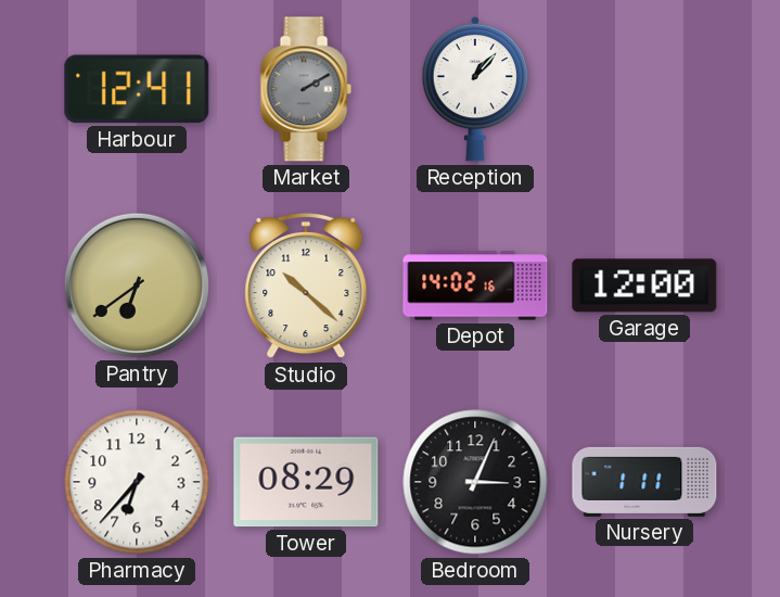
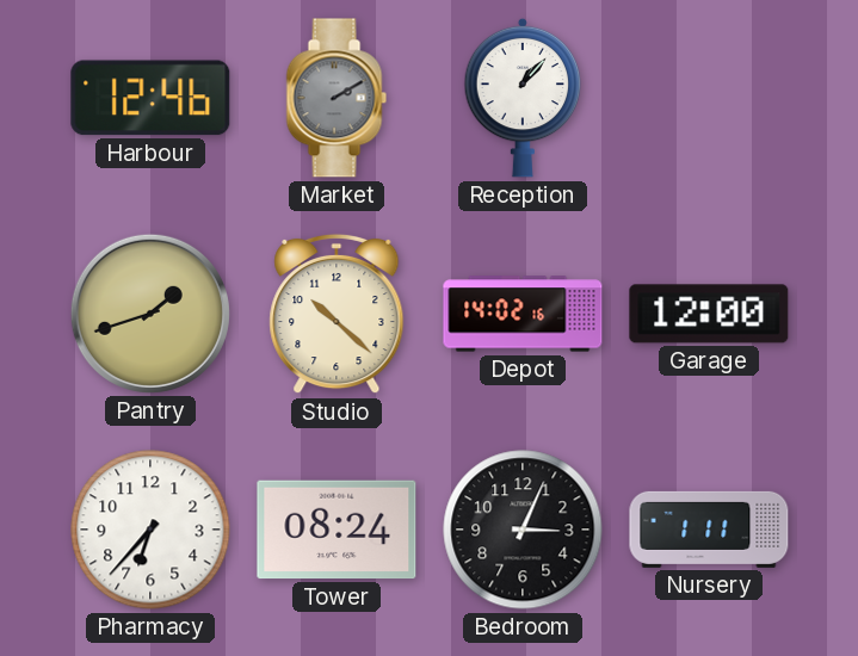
Harbour: 12:41 -> 12:46
Pantry: 6:39 -> 1:42
Tower: 08:29 -> 08:24
